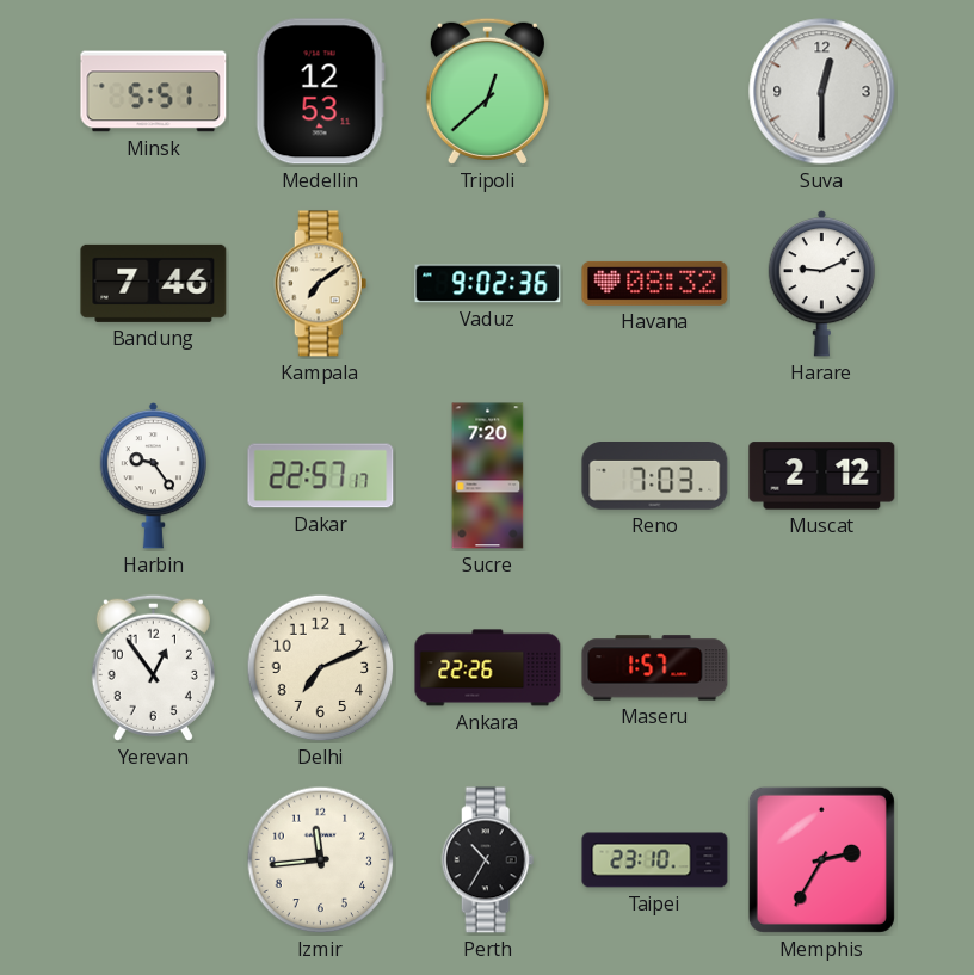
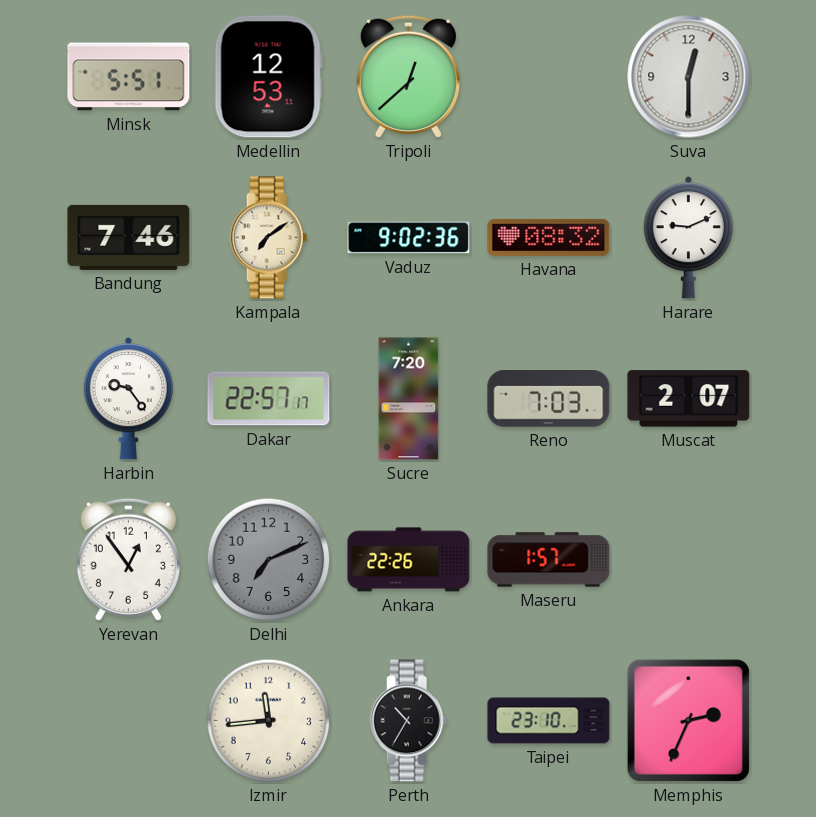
Muscat: 2:12 -> 2:07
Delhi dial: cream -> grey
Memphis: 2:35 -> 2:34
